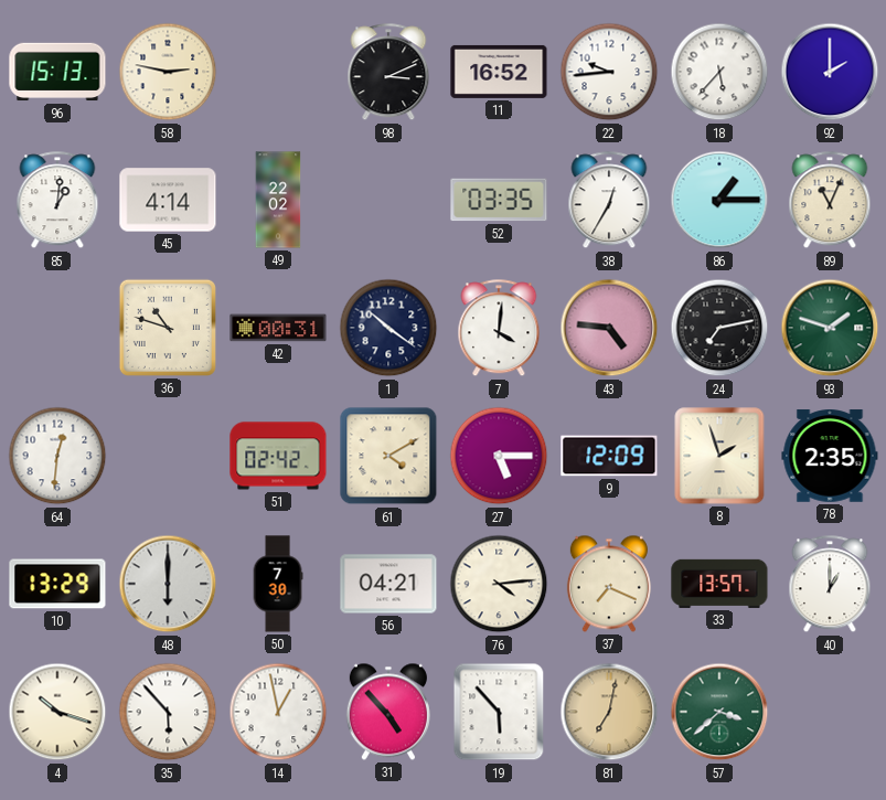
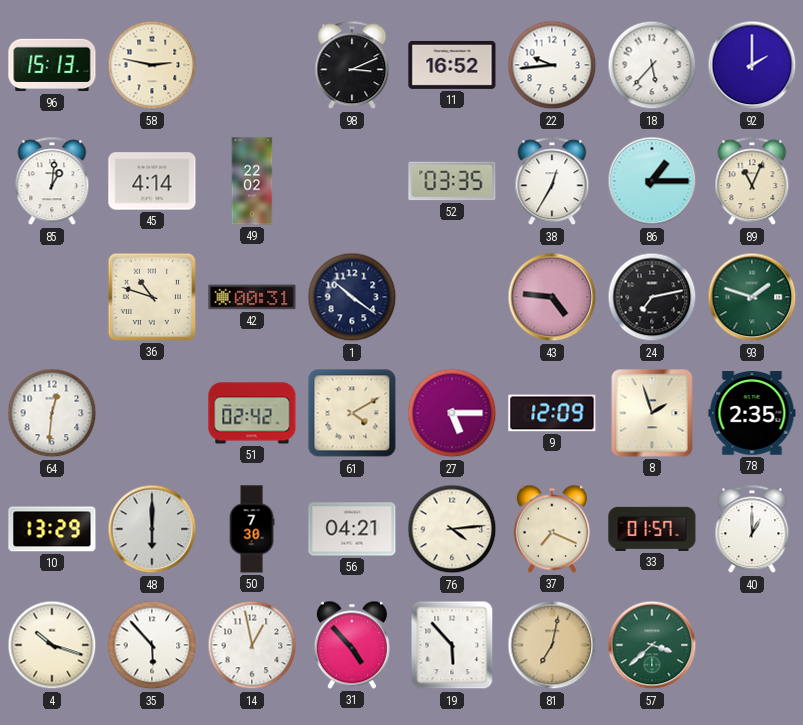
7: 4:01 -> none
33: 13:57 -> 01:57
